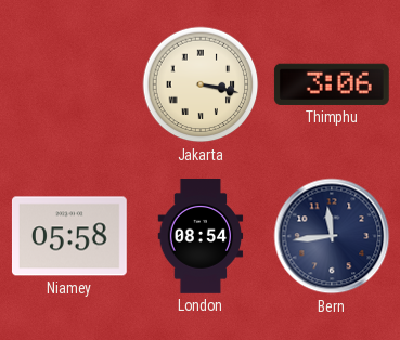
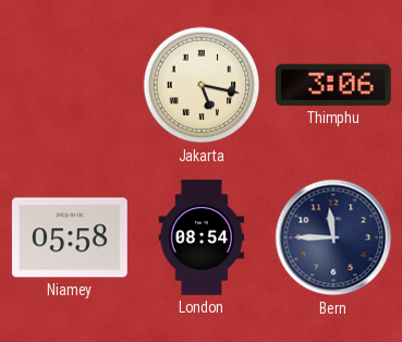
Jakarta: 3:17 -> 5:17
Bern: 11:44 -> 11:45
